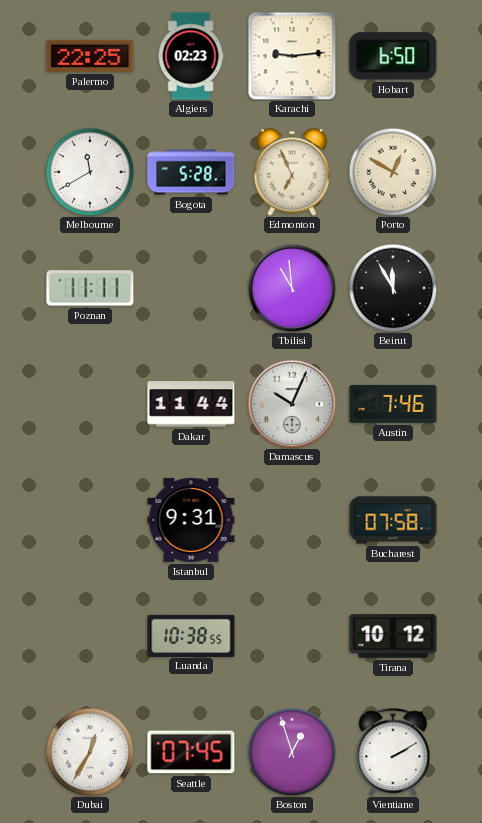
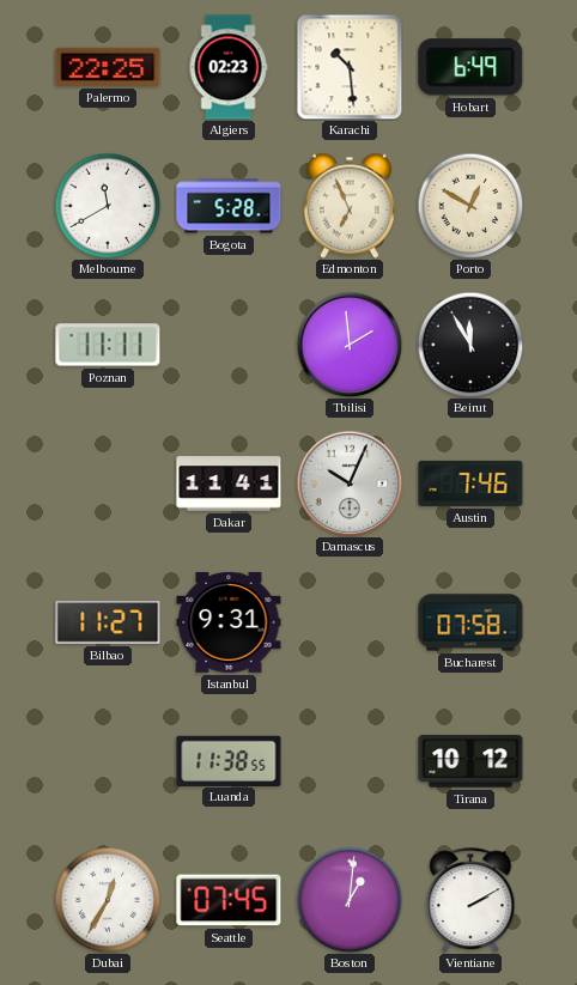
Karachi: 9:14 -> 10:29
Hobart: 6:50 -> 6:49
Tbilisi: 10:59 -> 1:59
Dakar: 11:44 -> 11:41
Bilbao: none -> 11:27
Luanda: 10:38 -> 11:38
Boston: 12:57 -> 1:01
